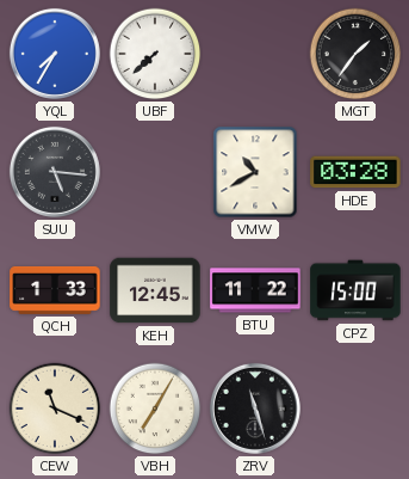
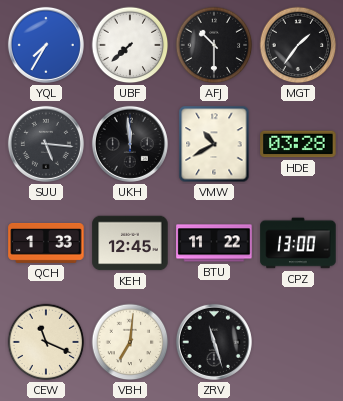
AFJ: none -> 10:30
UKH: none -> 11:59
CPZ: 15:00 -> 13:00
VBH: 7:05 -> 7:01
